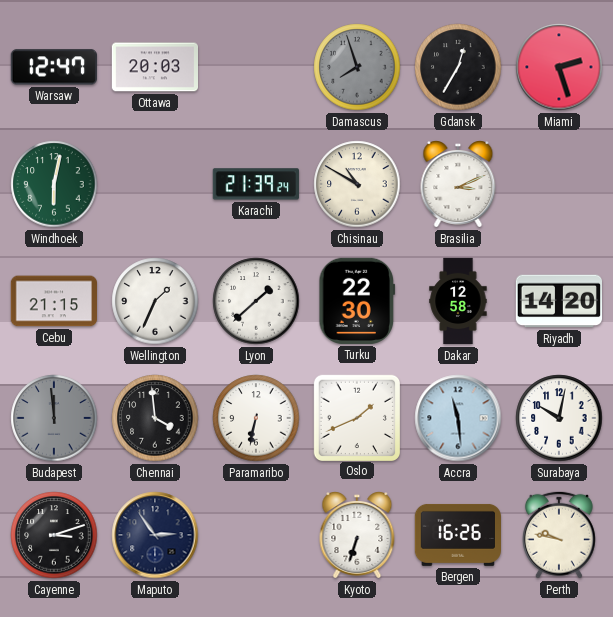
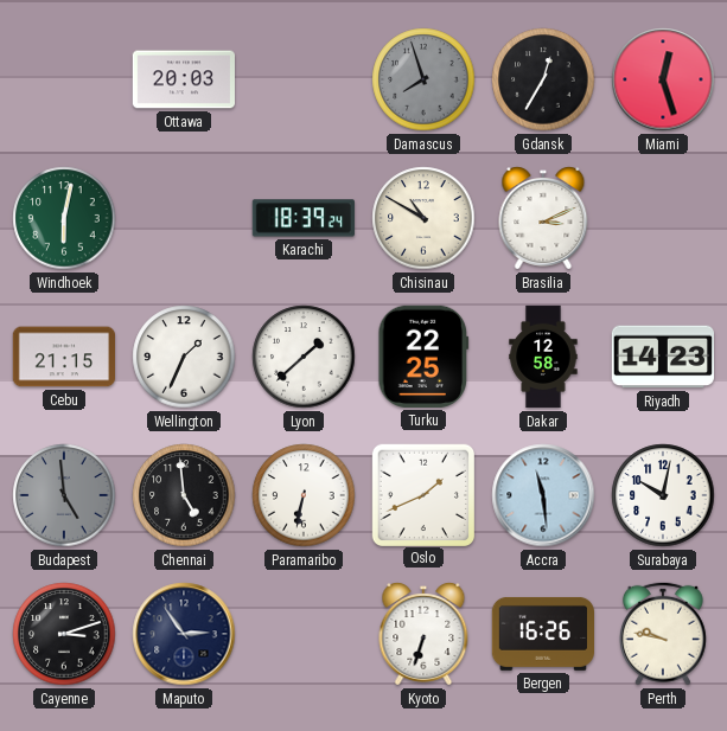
Warsaw: 12:47 -> none
Miami: 2:27 -> 12:27
Karachi: 21:39 -> 18:39
Turku: 22:30 -> 22:25
Riyadh: 14:20 -> 14:23
Budapest: 11:59 -> 4:59
Chennai: 3:59 -> 4:59
